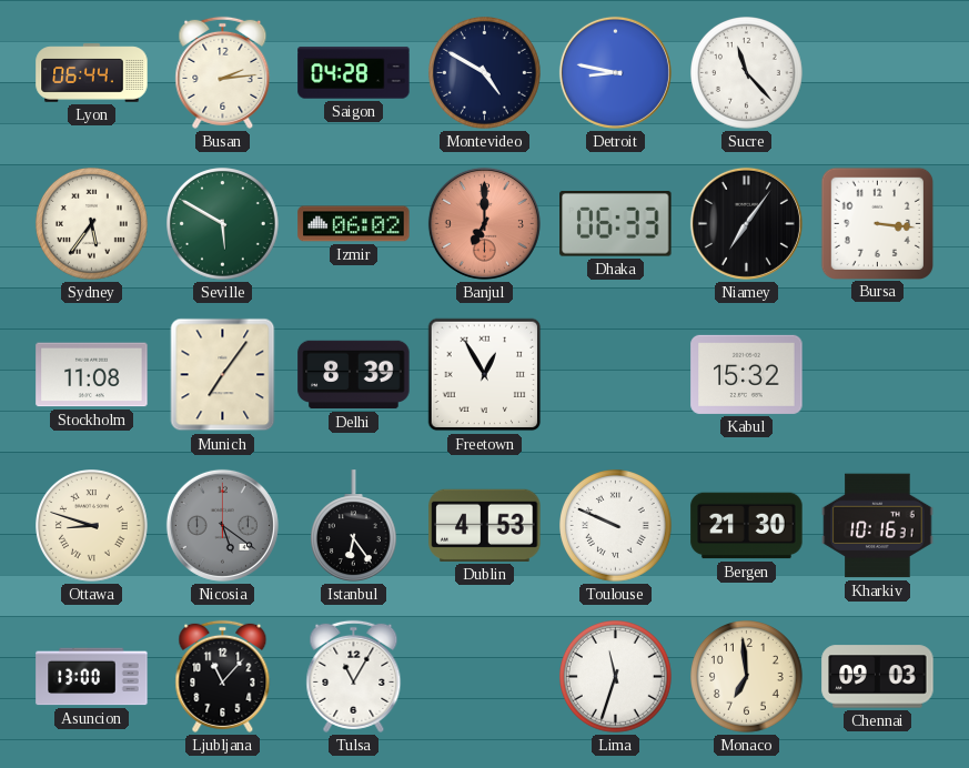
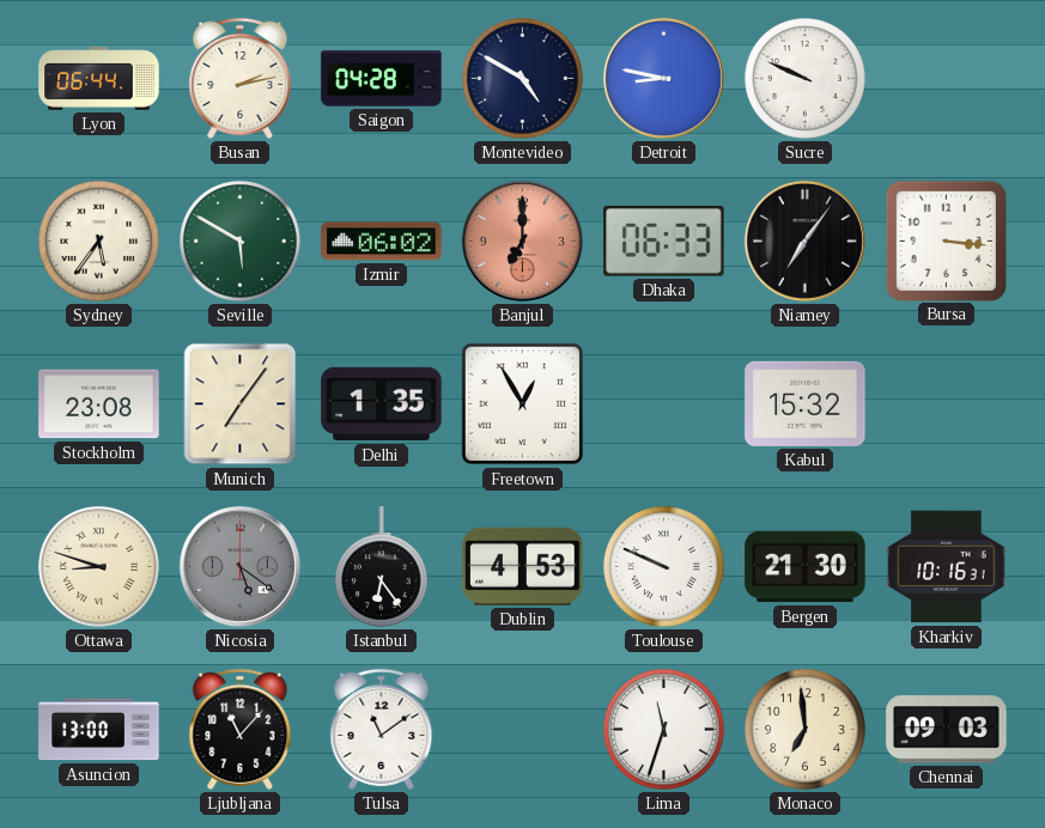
Busan: 2:14 -> 2:13
Sucre: 11:23 -> 9:49
Stockholm: 11:08 -> 23:08
Delhi: 8:39 -> 1:35
Tulsa: 11:05 -> 11:09
